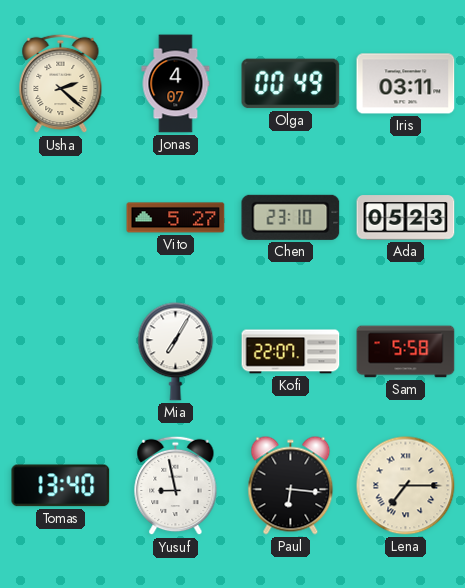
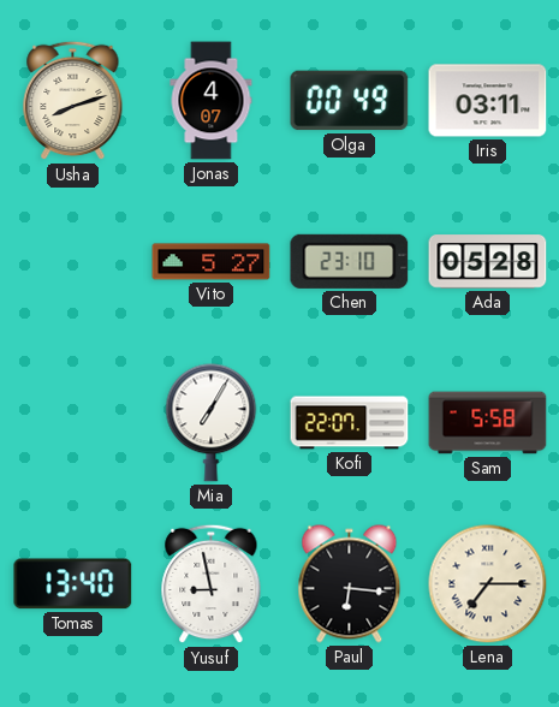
Usha: 2:22 -> 8:12
Ada: 05:23 -> 05:28
